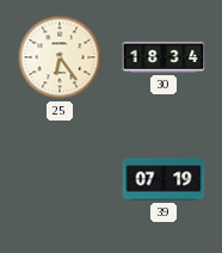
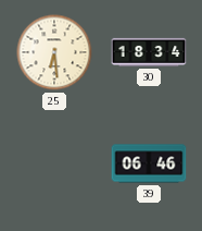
25: 6:24 -> 6:29
39: 07:19 -> 06:46
